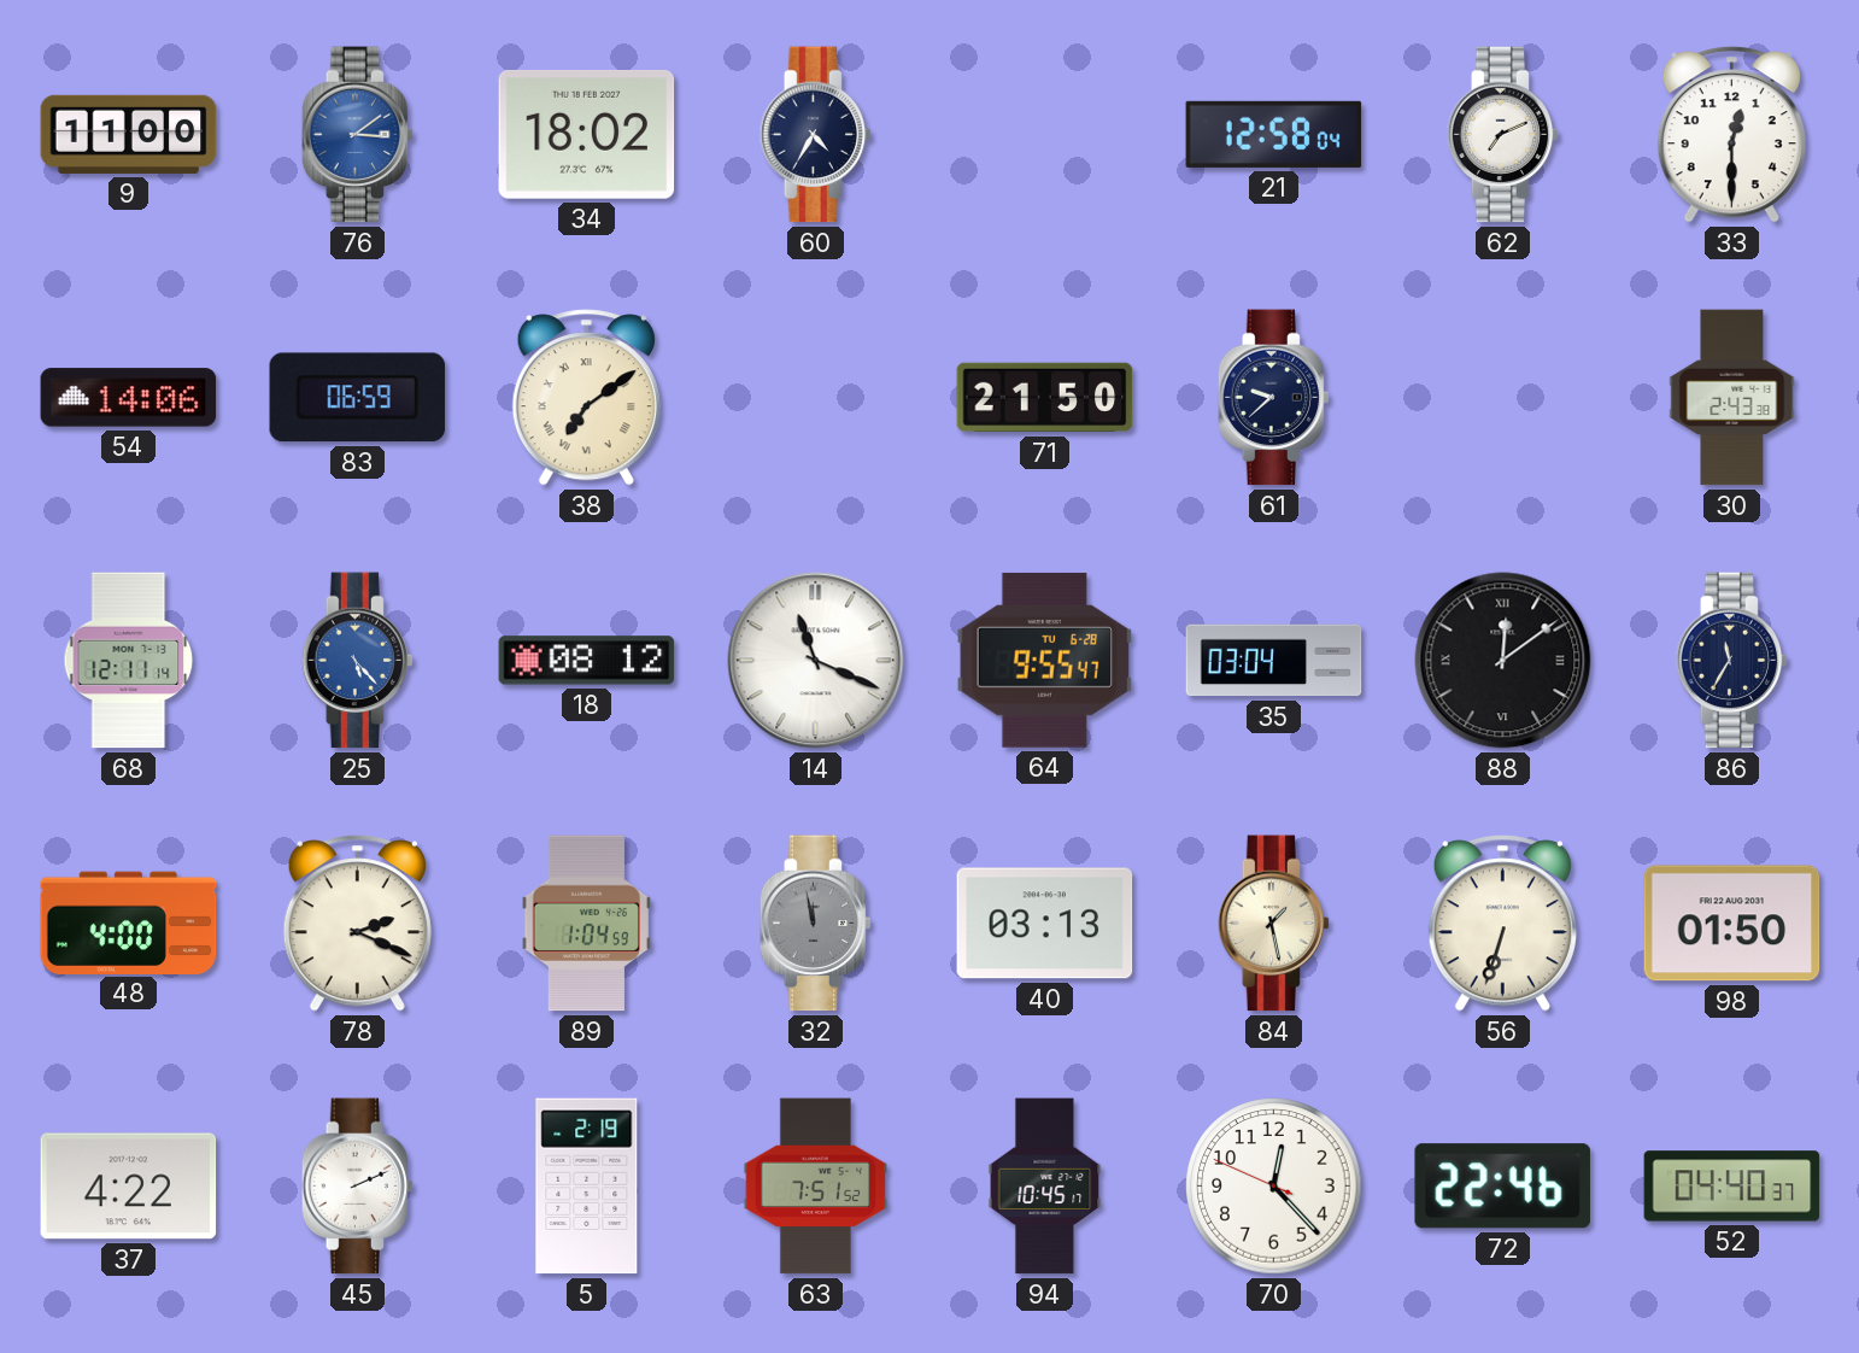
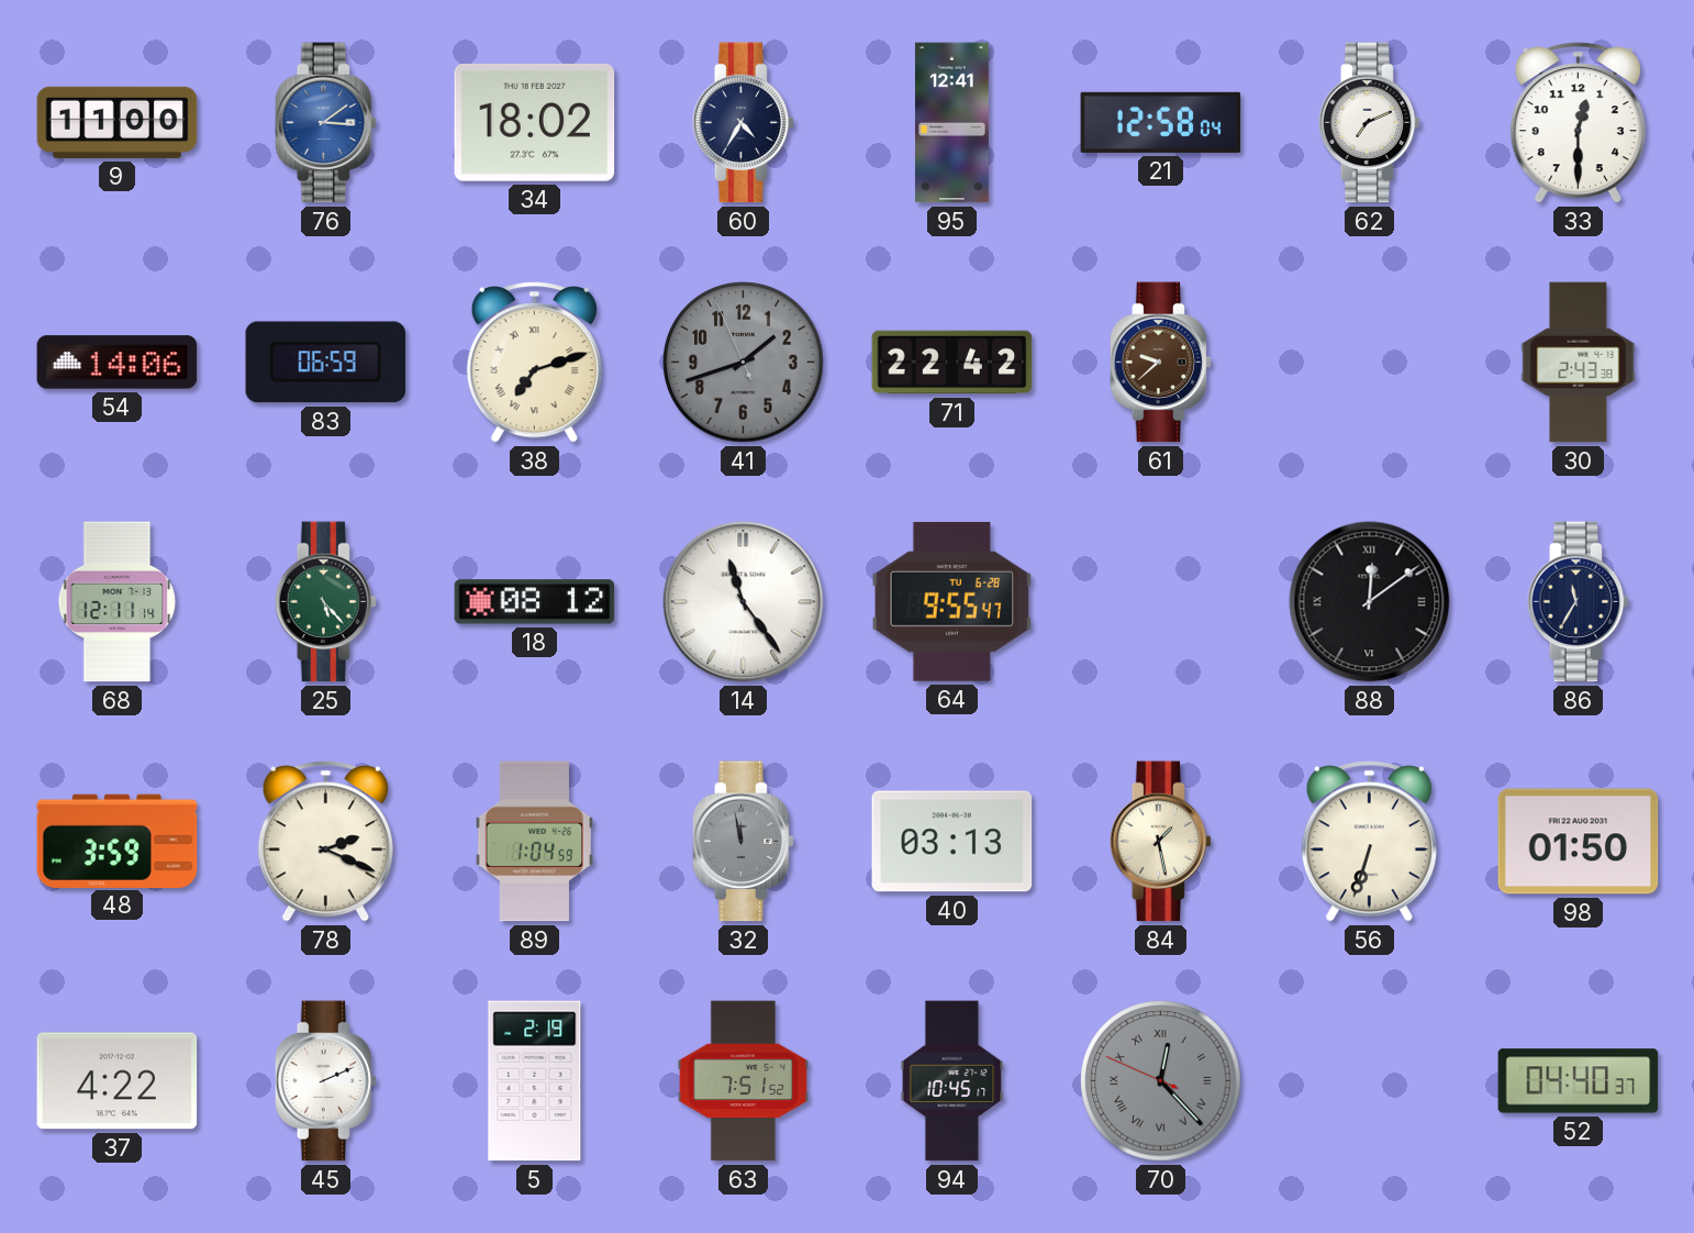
95: none -> 12:41
38: 7:09 -> 7:12
41: none -> 1:41
71: 21:50 -> 22:42
61 dial: navy -> brown
25 dial: blue -> green
14: 11:19 -> 11:24
35: 03:04 -> none
48: 4:00 -> 3:59
70 dial: white -> grey
70 numerals: Arabic -> Roman
72: 22:46 -> none
